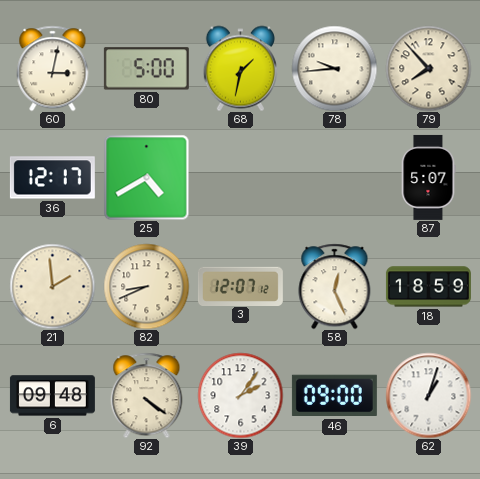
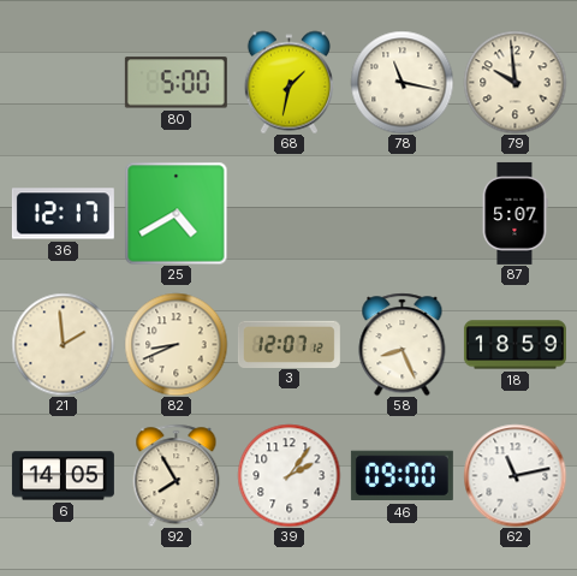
60: 3:02 -> none
78: 9:44 -> 11:17
79: 7:53 -> 9:59
58: 12:26 -> 8:26
6: 09:48 -> 14:05
92: 4:21 -> 7:55
62: 1:03 -> 11:13
